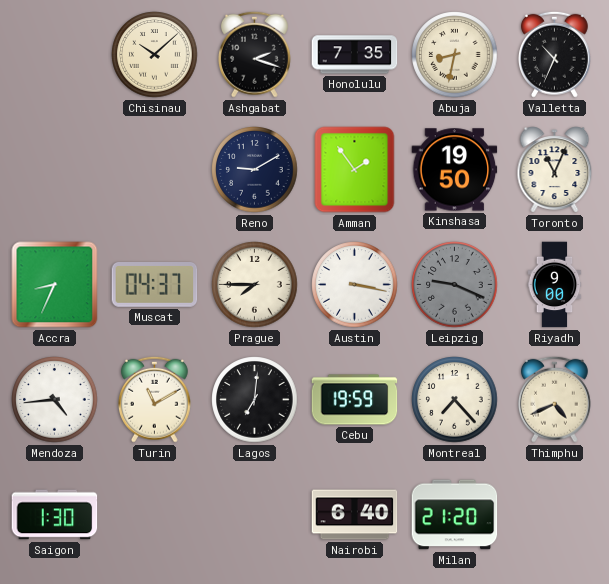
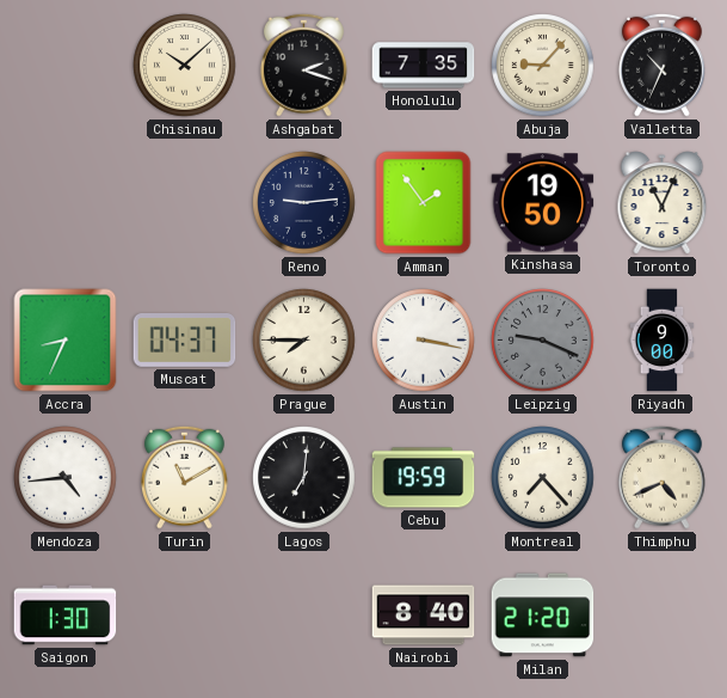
Abuja: 8:32 -> 9:07
Reno: 9:10 -> 9:14
Nairobi: 6:40 -> 8:40
